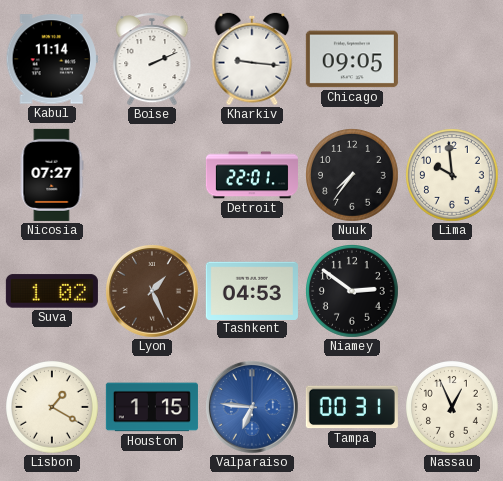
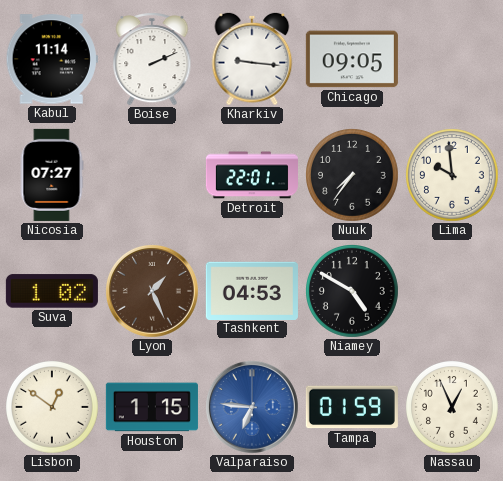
Niamey: 2:51 -> 4:50
Lisbon: 1:20 -> 12:51
Tampa: 00:31 -> 01:59
